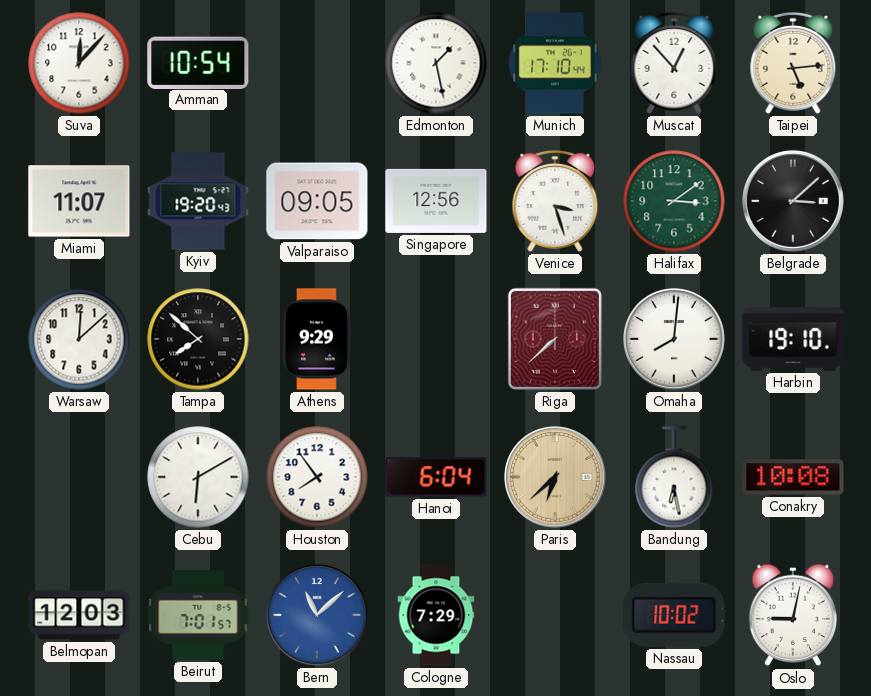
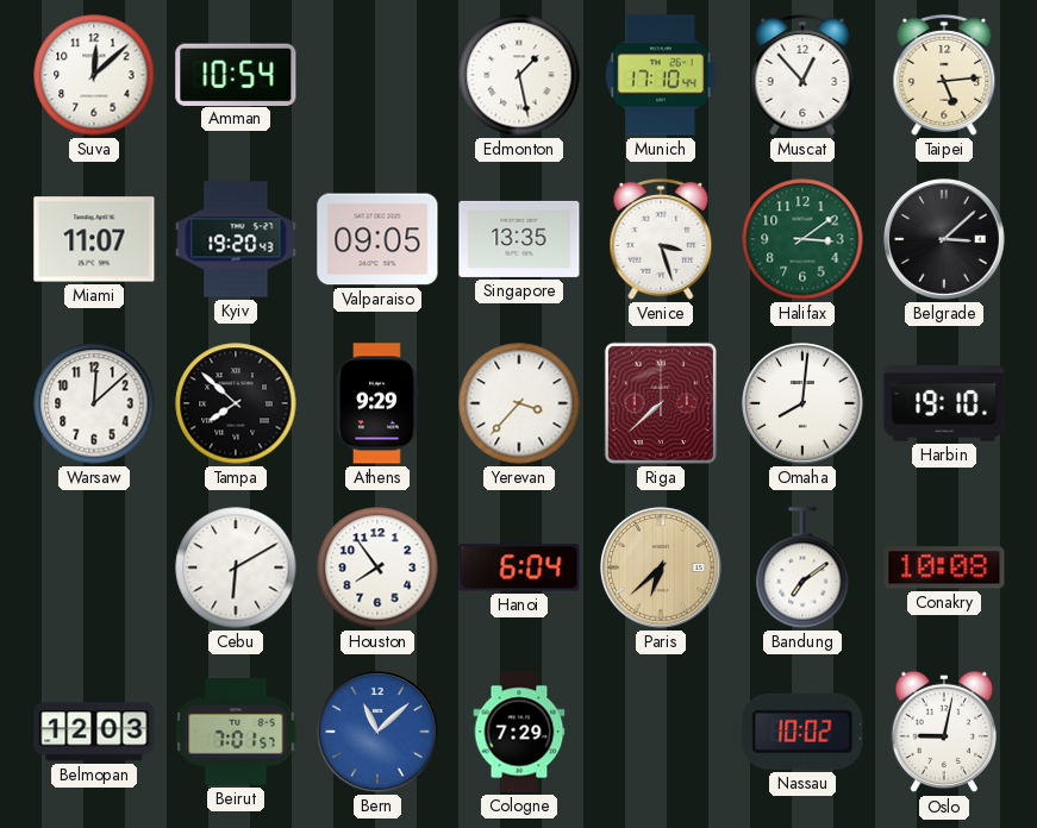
Suva: 12:07 -> 12:08
Singapore: 12:56 -> 13:35
Yerevan: none -> 3:37
Bandung: 6:28 -> 7:09
